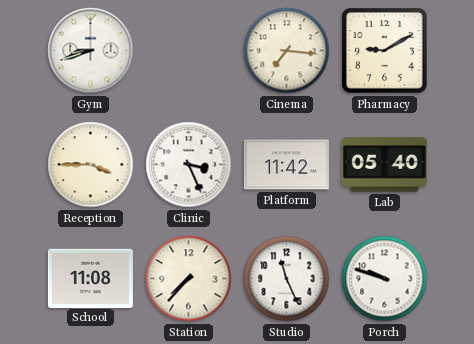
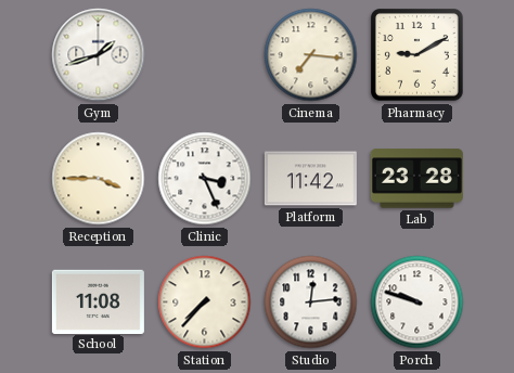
Gym: 8:42 -> 1:42
Lab: 05:40 -> 23:28
Studio: 11:26 -> 12:14
